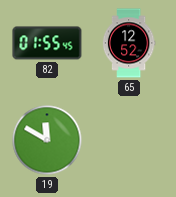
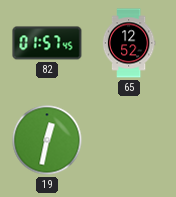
82: 01:55 -> 01:57
19: 11:50 -> 12:32
